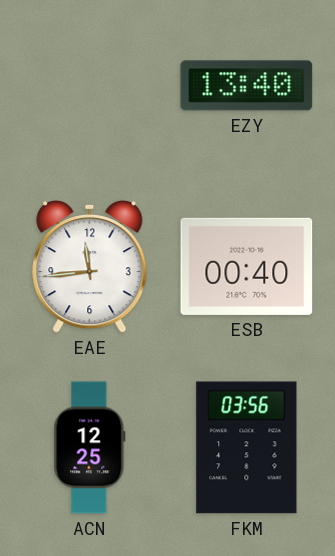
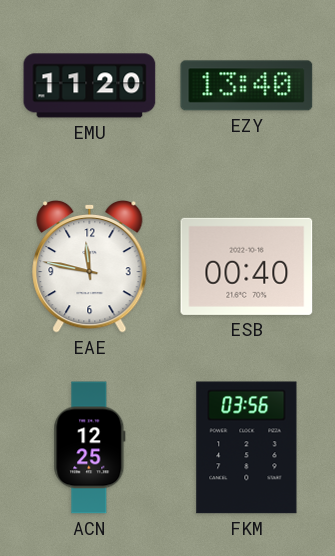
EMU: none -> 11:20
EAE: 11:44 -> 11:47
